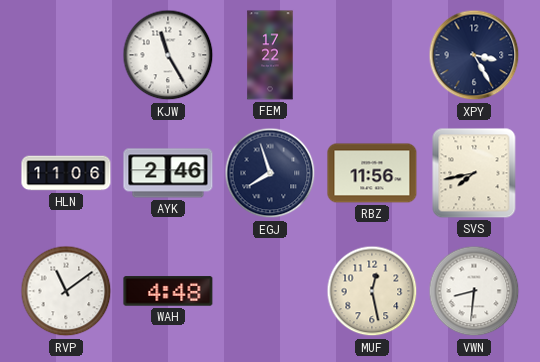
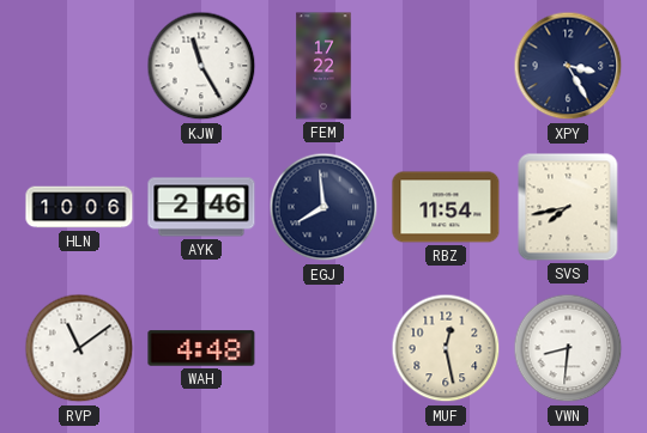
HLN: 11:06 -> 10:06
EGJ: 7:57 -> 7:59
RBZ: 11:56 -> 11:54
